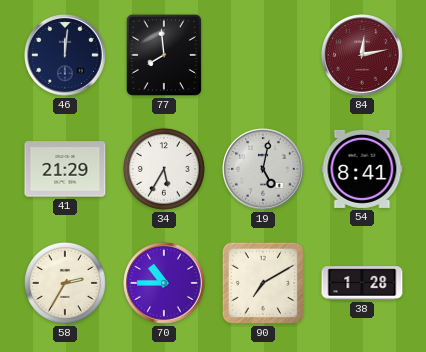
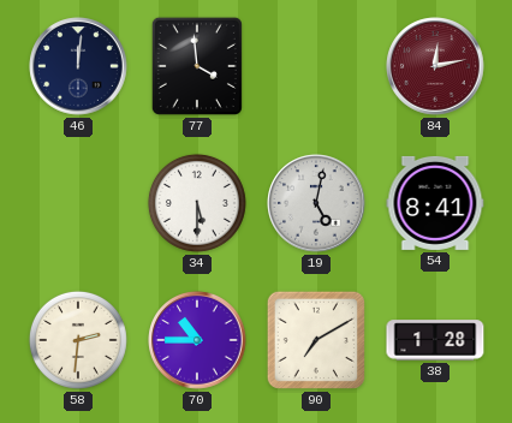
77: 7:59 -> 3:59
41: 21:29 -> none
34: 5:35 -> 5:30
58: 2:35 -> 2:31
